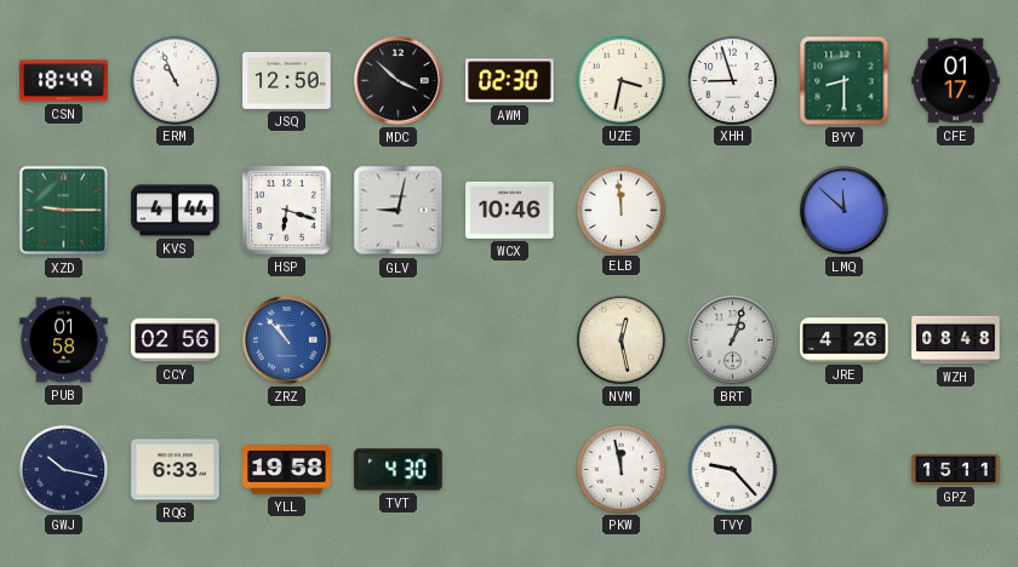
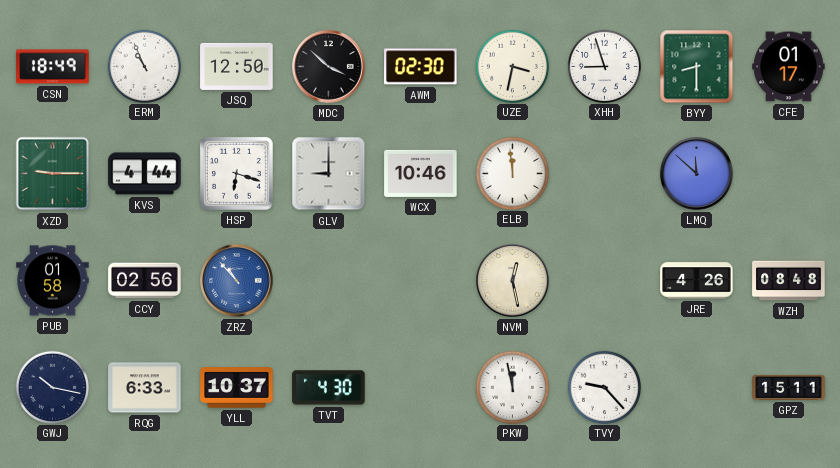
GLV: 9:02 -> 9:00
BRT: 1:03 -> none
YLL: 19:58 -> 10:37
